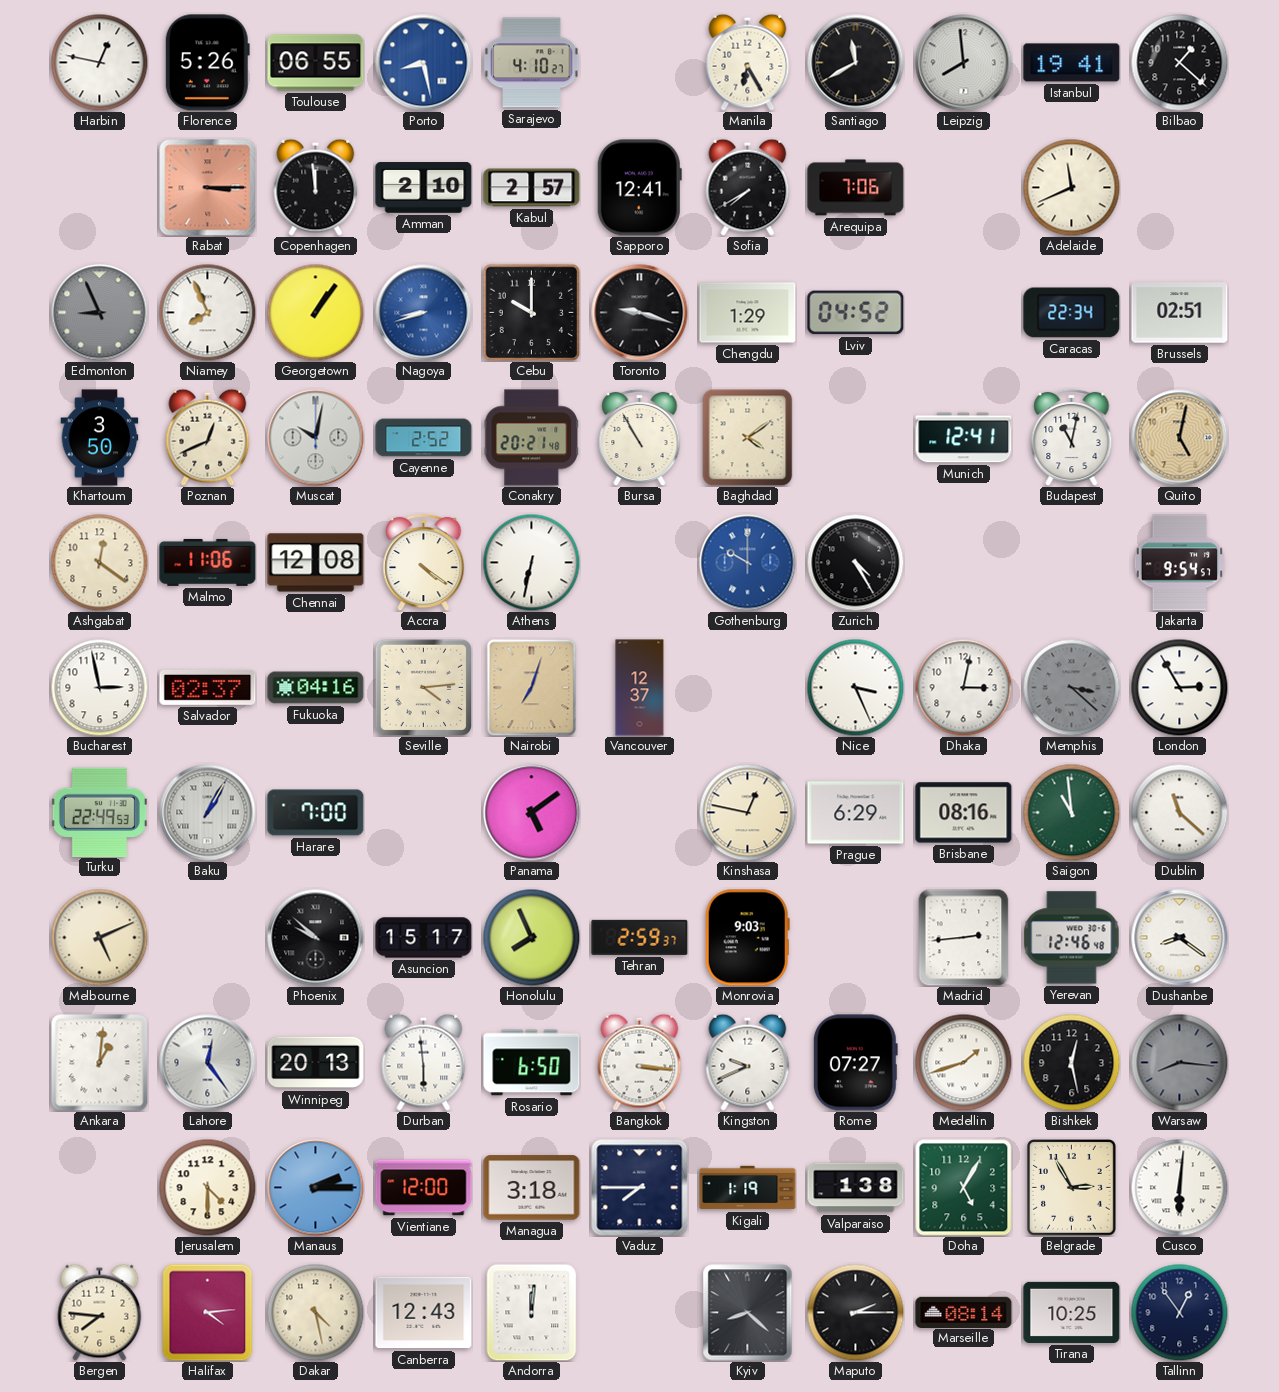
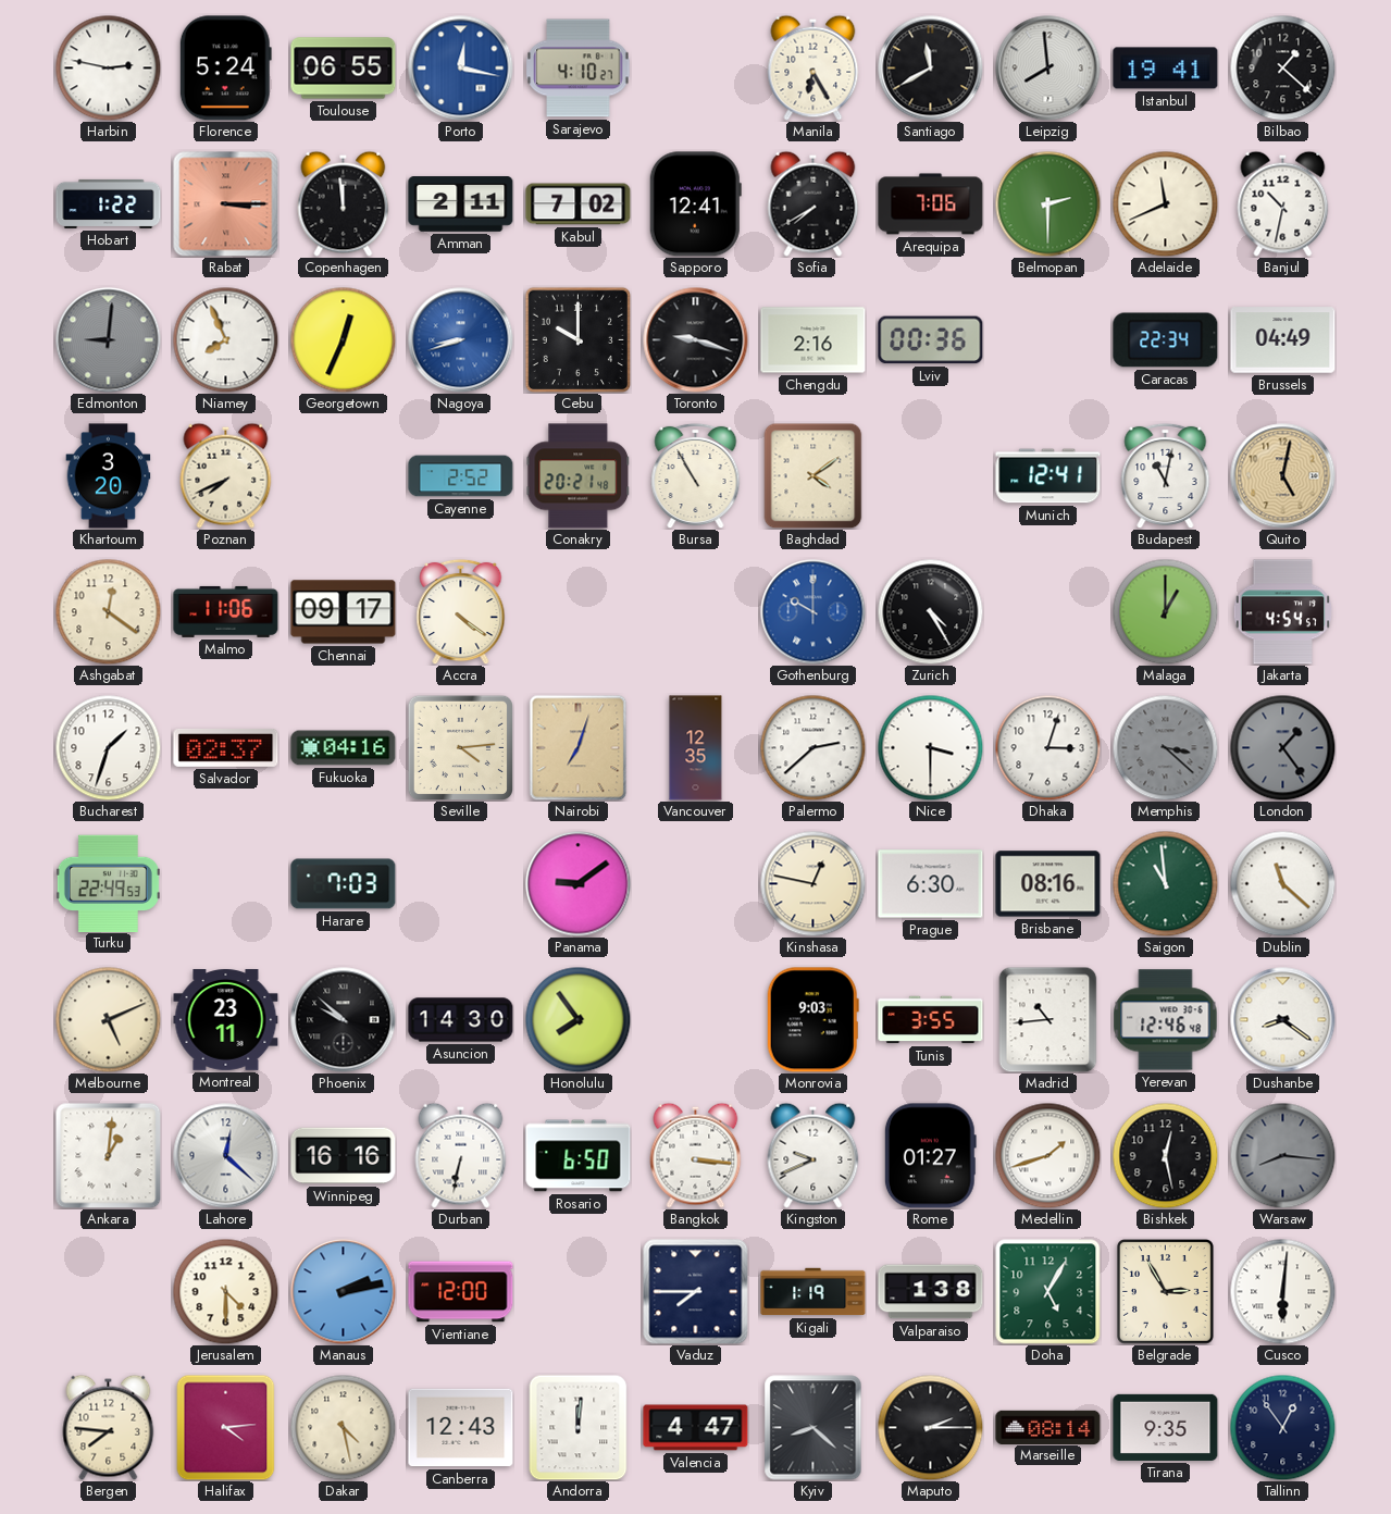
Harbin: 12:47 -> 2:47
Florence: 5:26 -> 5:24
Porto: 8:28 -> 12:17
Hobart: none -> 1:22
Amman: 2:10 -> 2:11
Kabul: 2:57 -> 7:02
Belmopan: none -> 2:30
Banjul: none -> 10:32
Edmonton: 8:56 -> 9:01
Georgetown: 1:06 -> 12:34
Chengdu: 1:29 -> 2:16
Lviv: 04:52 -> 00:36
Brussels: 02:51 -> 04:49
Khartoum: 3:50 -> 3:20
Poznan: 12:41 -> 7:41
Muscat: 10:02 -> none
Chennai: 12:08 -> 09:17
Athens: 6:32 -> none
Malaga: none -> 1:00
Jakarta: 9:54 -> 4:54
Bucharest: 2:58 -> 1:33
Vancouver: 12:37 -> 12:35
Palermo: none -> 2:38
Nice: 3:26 -> 3:30
Dhaka: 3:02 -> 3:03
London: 2:55 -> 1:24
London dial: white -> grey
Baku: 1:05 -> none
Harare: 7:00 -> 7:03
Panama: 5:09 -> 9:09
Prague: 6:29 -> 6:30
Montreal: none -> 23:11
Asuncion: 15:17 -> 14:30
Honolulu: 7:56 -> 7:54
Tehran: 2:59 -> none
Tunis: none -> 3:55
Madrid: 2:44 -> 10:44
Lahore: 12:24 -> 12:22
Winnipeg: 20:13 -> 16:16
Durban: 5:59 -> 6:32
Rome: 07:27 -> 01:27
Manaus: 2:15 -> 2:13
Managua: 3:18 -> none
Valencia: none -> 4:47
Tirana: 10:25 -> 9:35
